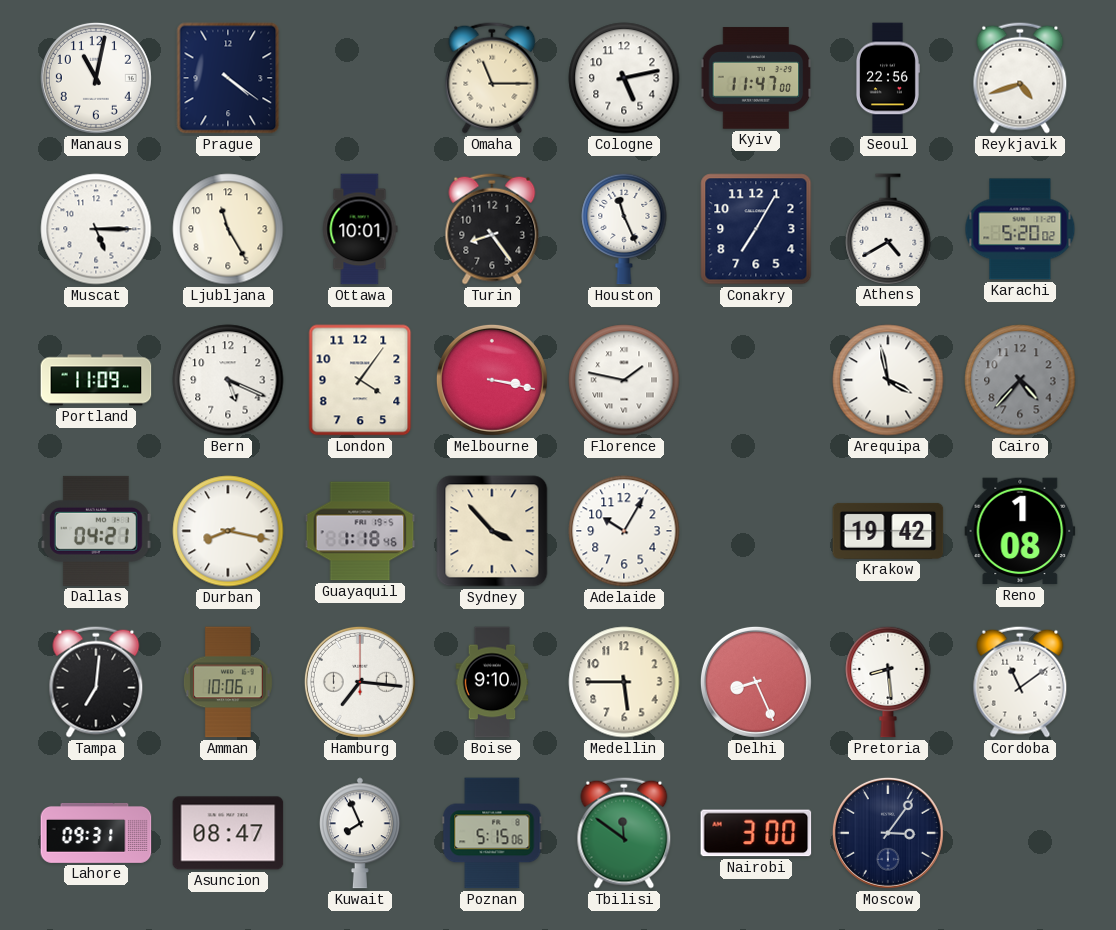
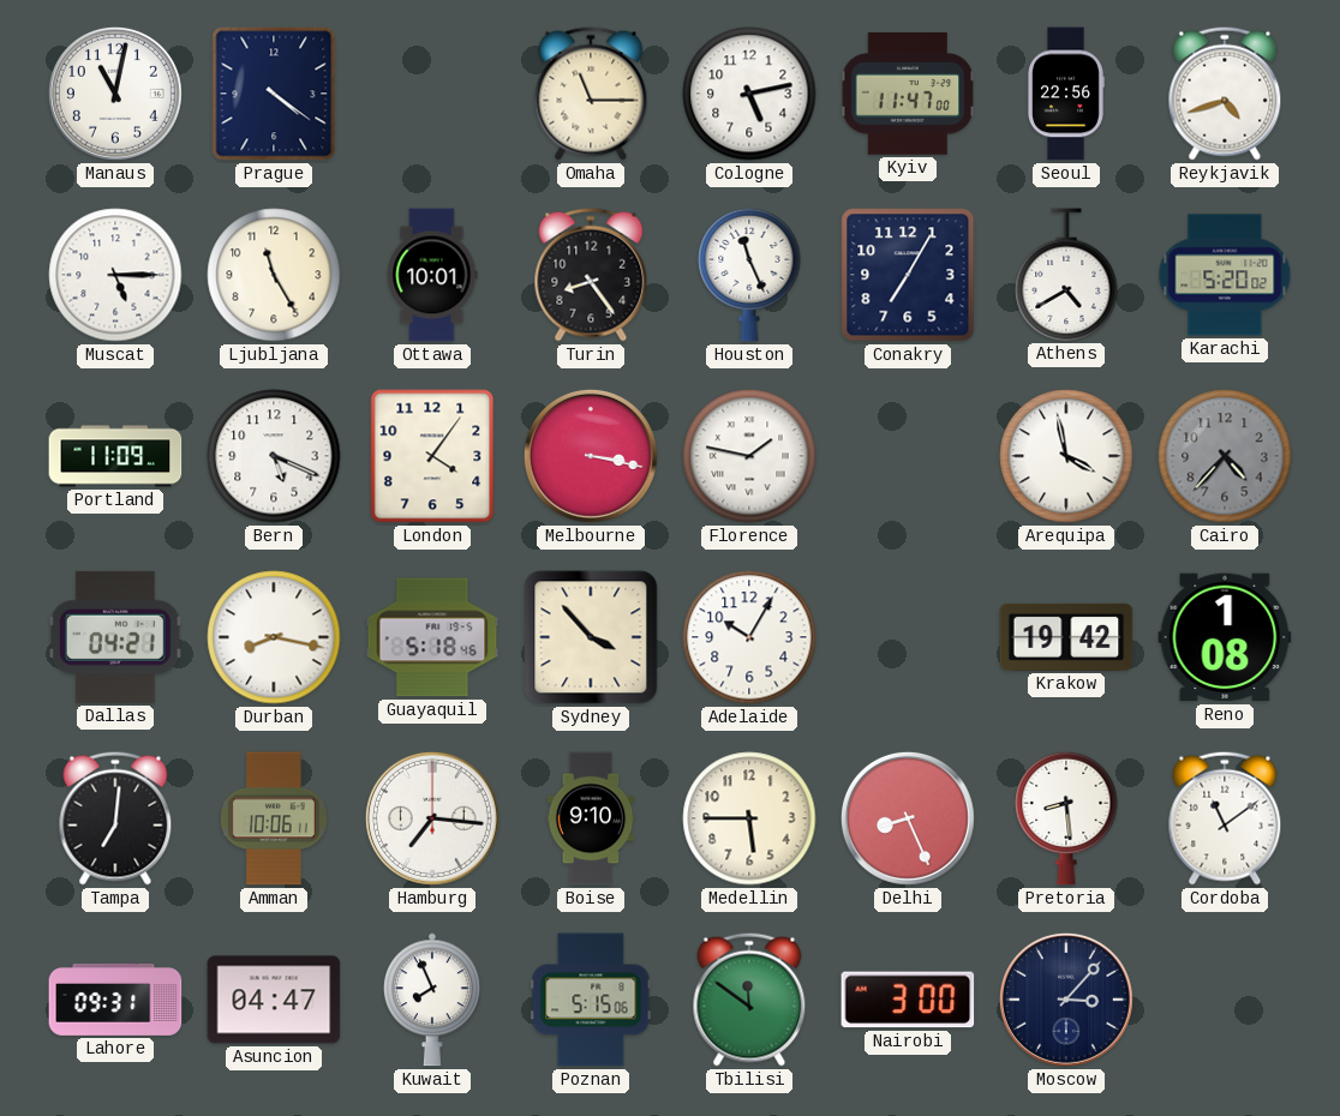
Guayaquil: 1:18 -> 5:18
Asuncion: 08:47 -> 04:47
Moscow: 3:06 -> 3:07
